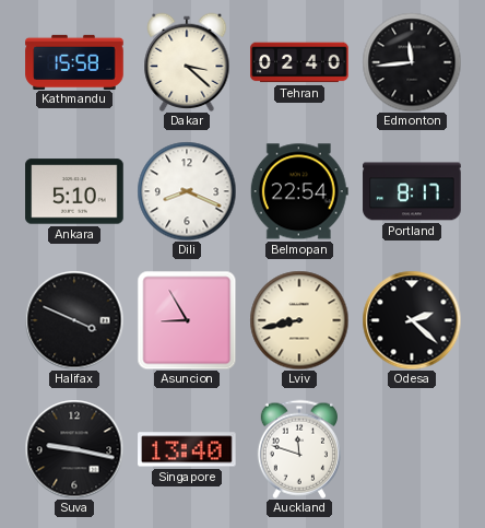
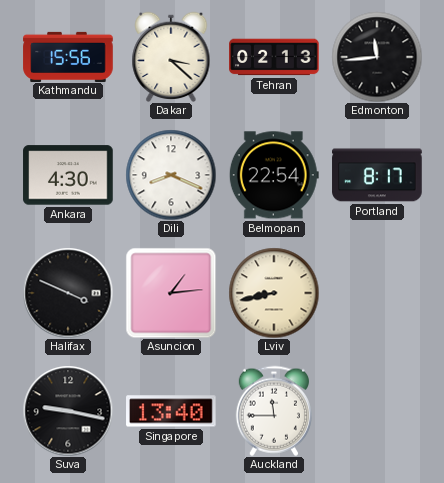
Kathmandu: 15:58 -> 15:56
Tehran: 02:40 -> 02:13
Ankara: 5:10 -> 4:30
Asuncion: 8:55 -> 1:14
Odesa: 2:22 -> none
Auckland: 11:48 -> 11:45
